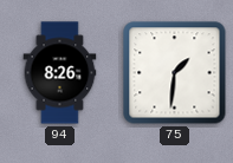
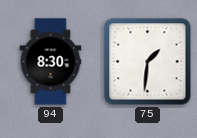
94: 8:26 -> 8:30
